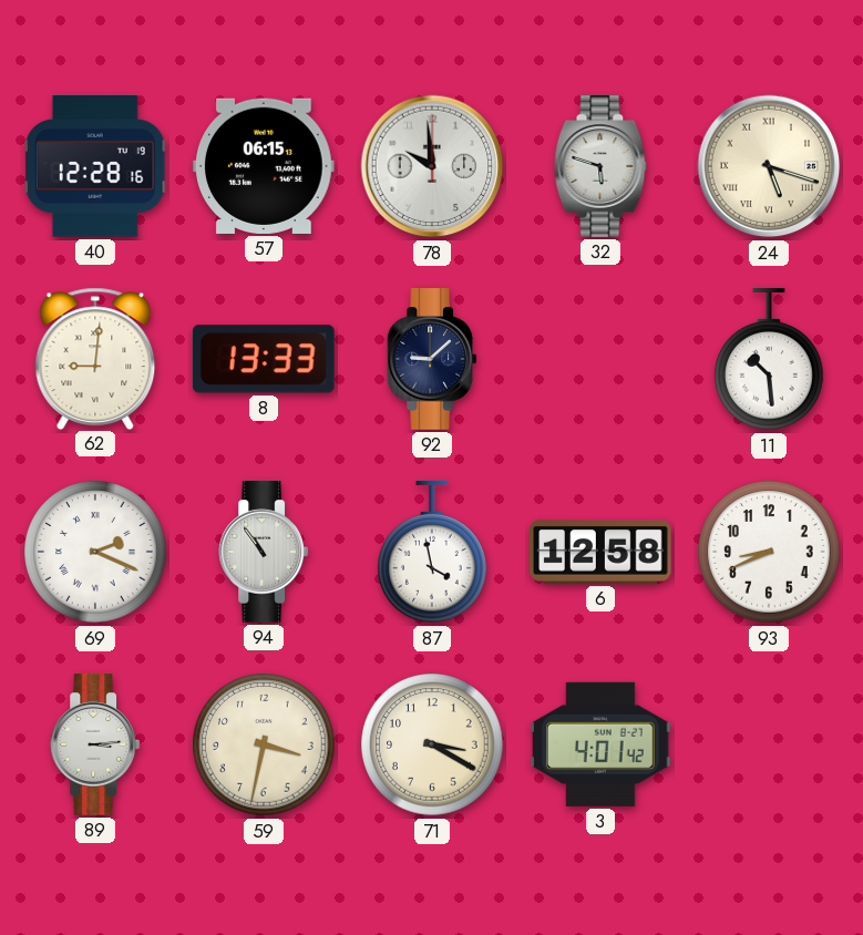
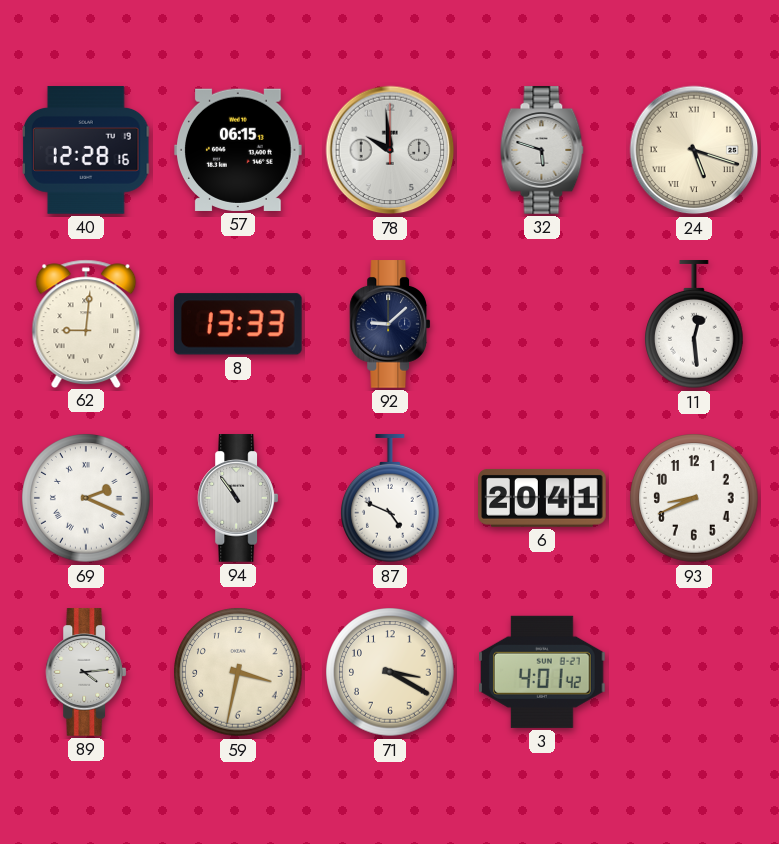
11: 10:29 -> 12:29
87: 3:58 -> 4:49
6: 12:58 -> 20:41
89: 3:14 -> 4:14
